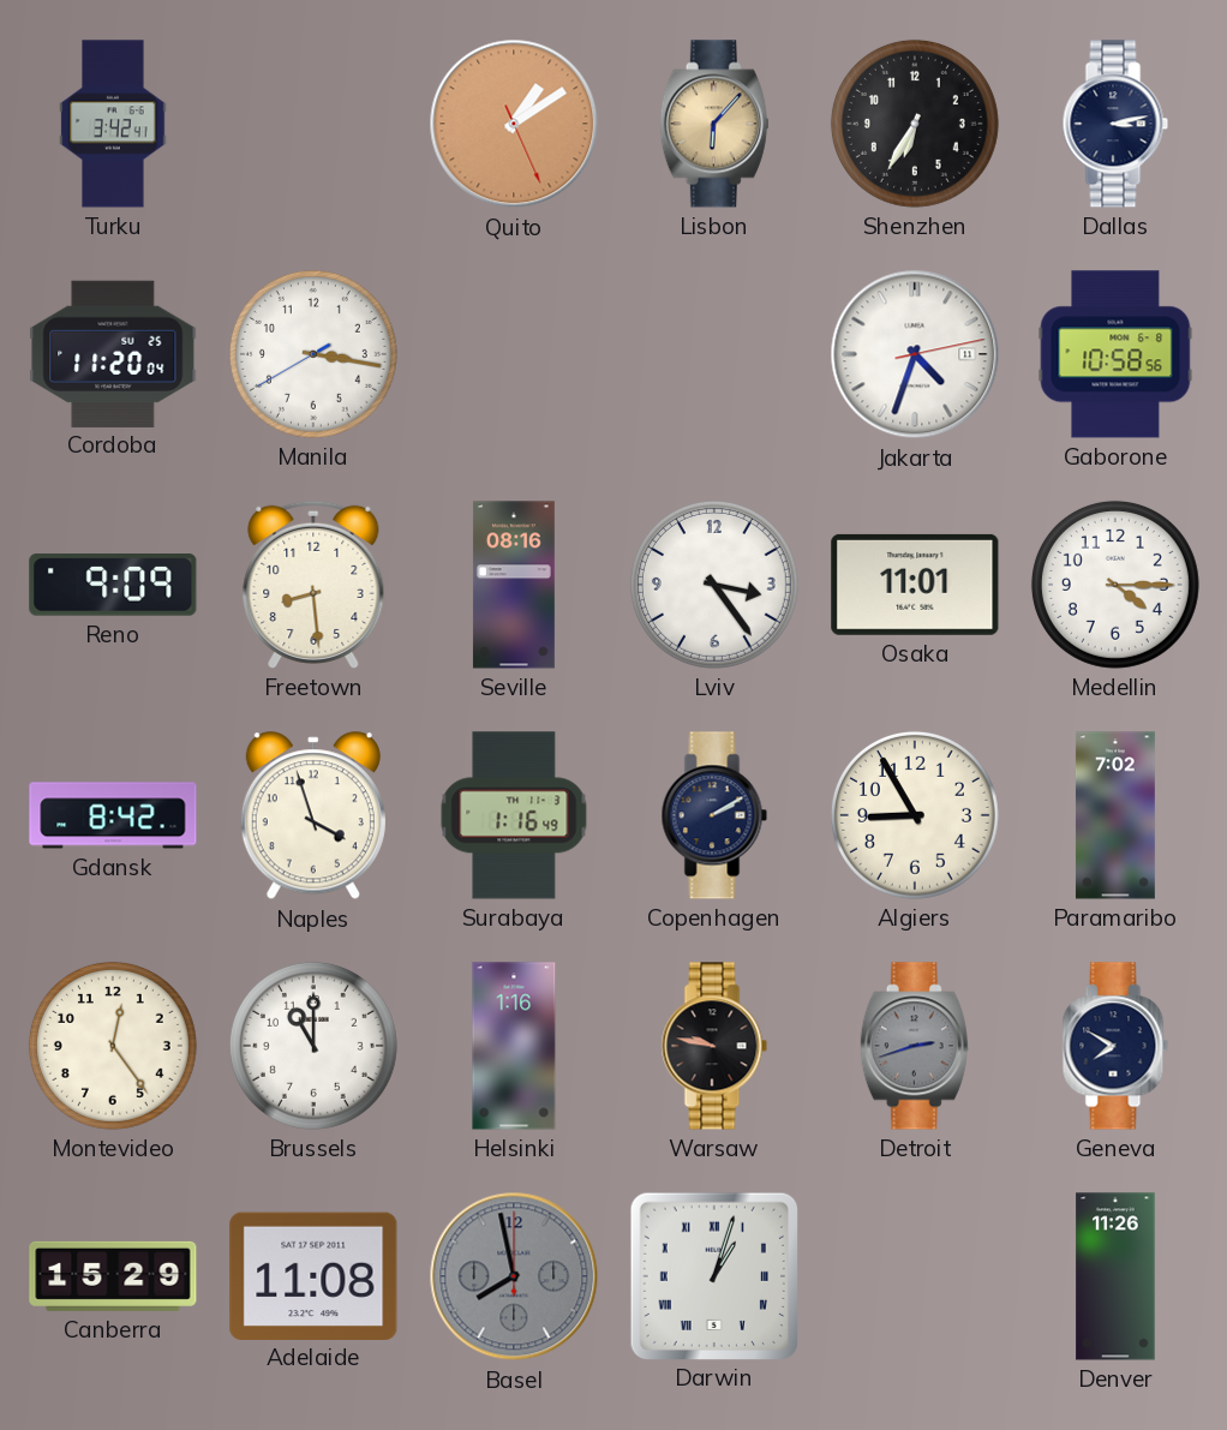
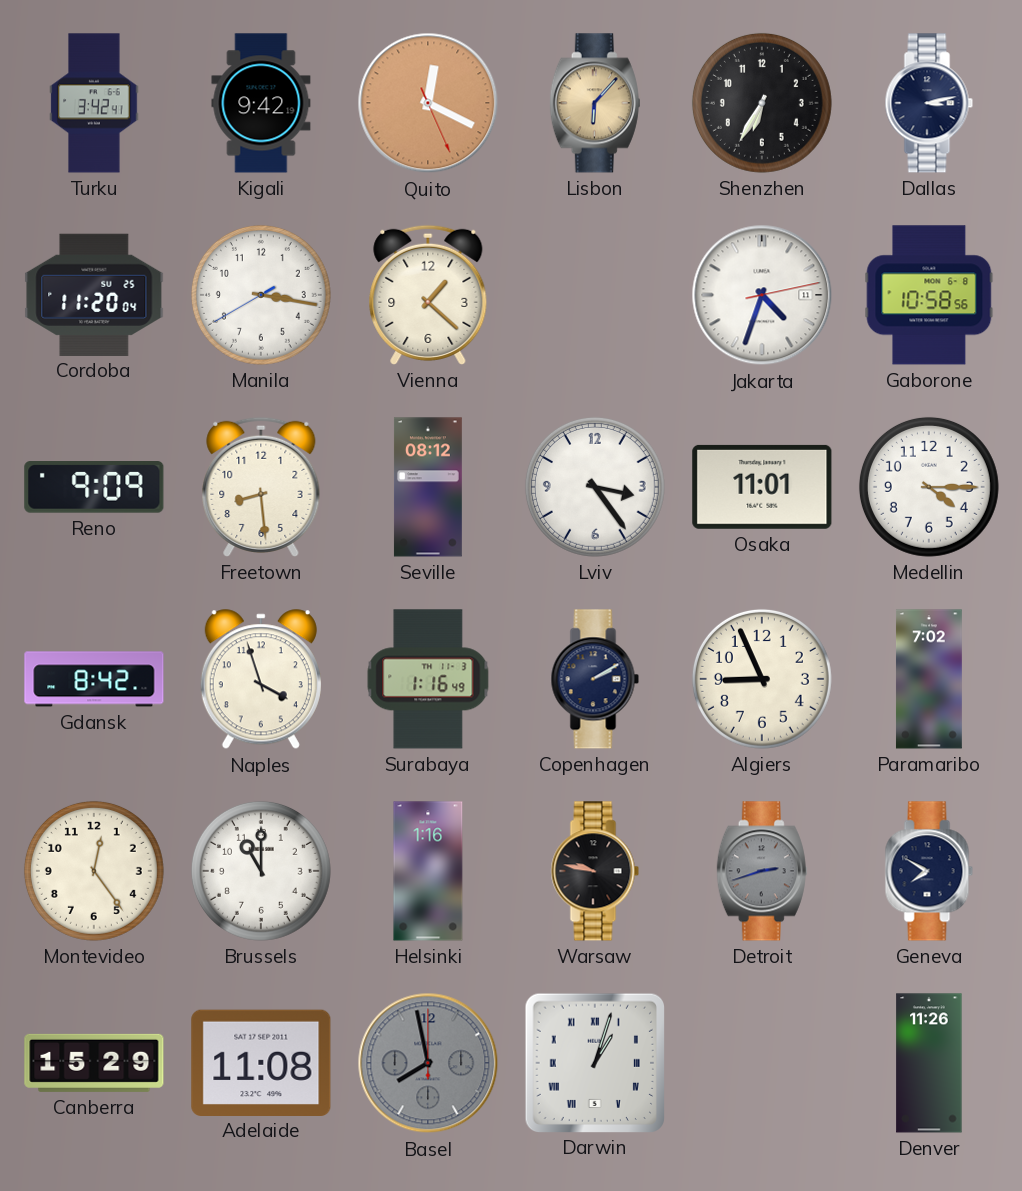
Kigali: none -> 9:42
Quito: 1:09 -> 12:19
Vienna: none -> 1:22
Seville: 08:16 -> 08:12
Algiers: 8:55 -> 8:56
